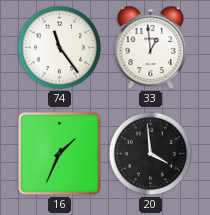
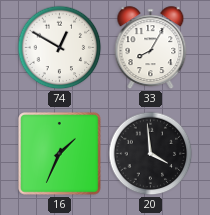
74: 11:24 -> 12:50
33: 12:59 -> 8:05
